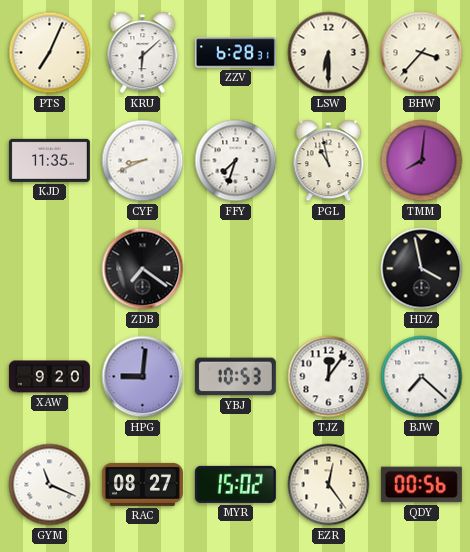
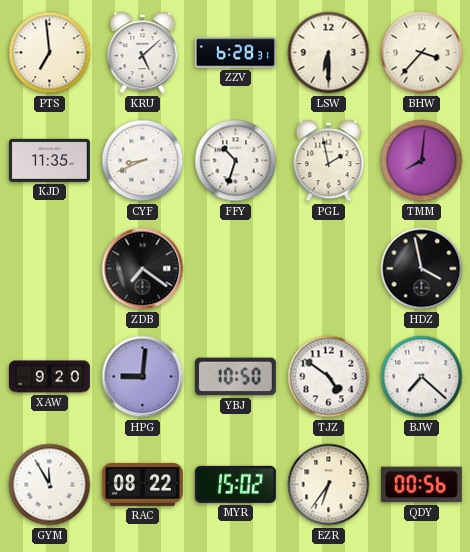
PTS: 7:04 -> 6:59
KRU: 6:08 -> 5:08
FFY: 7:33 -> 10:33
PGL: 10:58 -> 1:58
YBJ: 10:53 -> 10:50
TJZ: 12:06 -> 4:51
GYM: 11:19 -> 11:55
RAC: 08:27 -> 08:22
EZR: 12:24 -> 6:36
